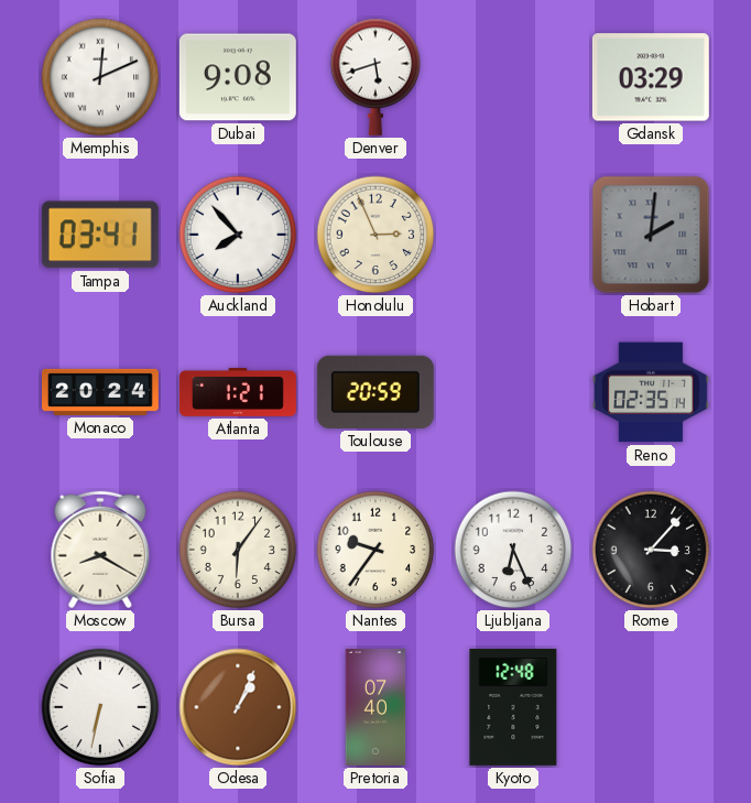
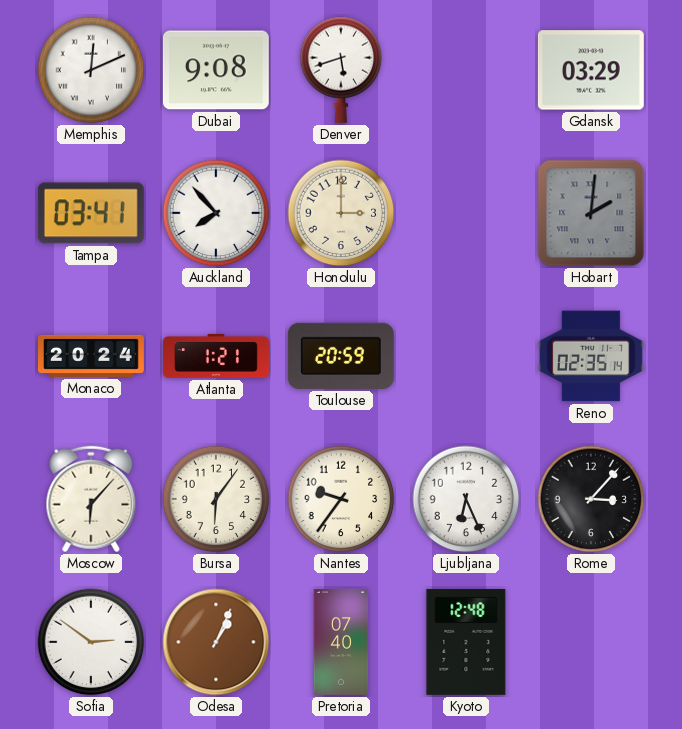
Honolulu: 2:56 -> 3:00
Moscow: 8:20 -> 6:07
Sofia: 6:32 -> 2:51
